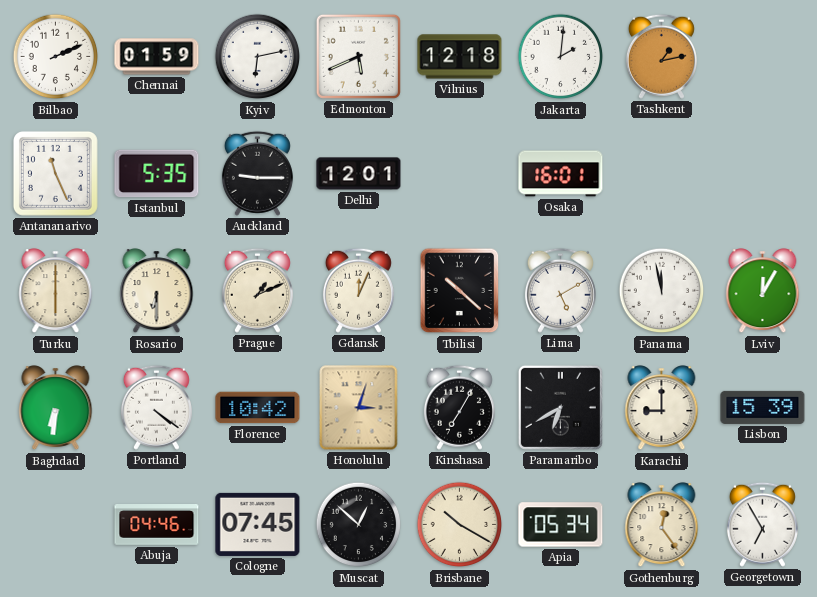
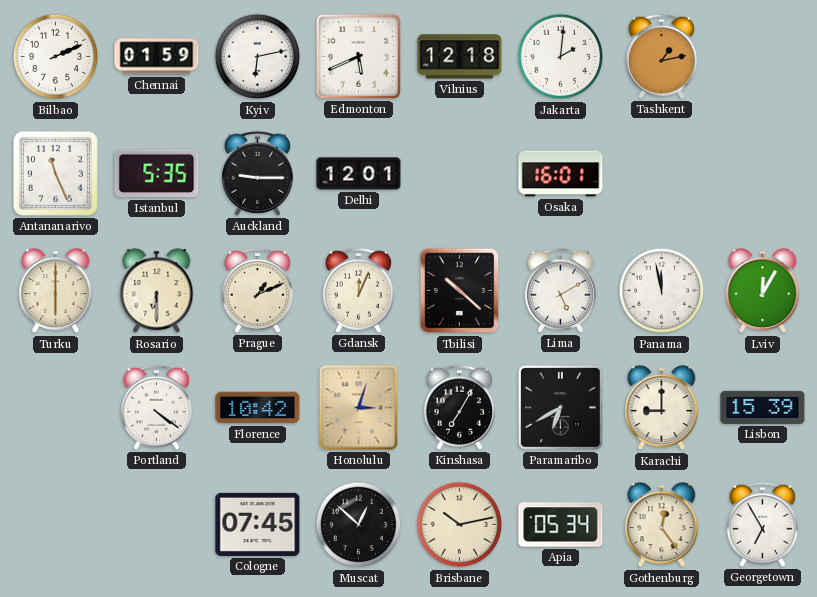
Baghdad: 6:31 -> none
Abuja: 04:46 -> none
Brisbane: 10:20 -> 10:13
